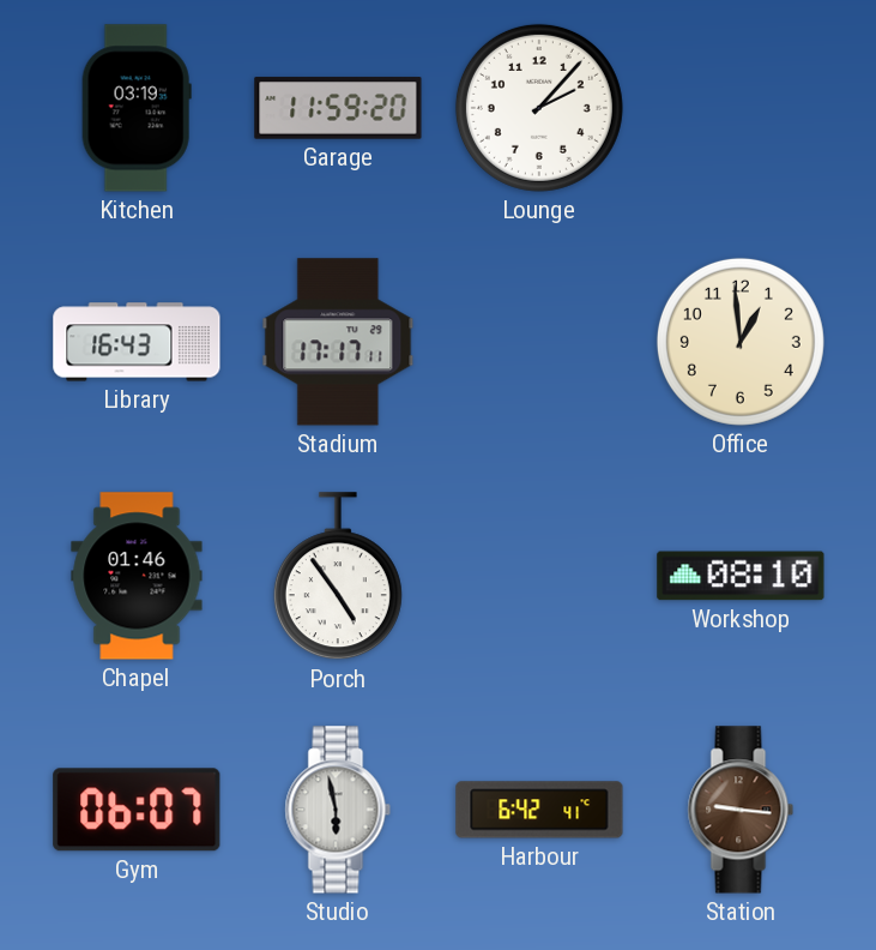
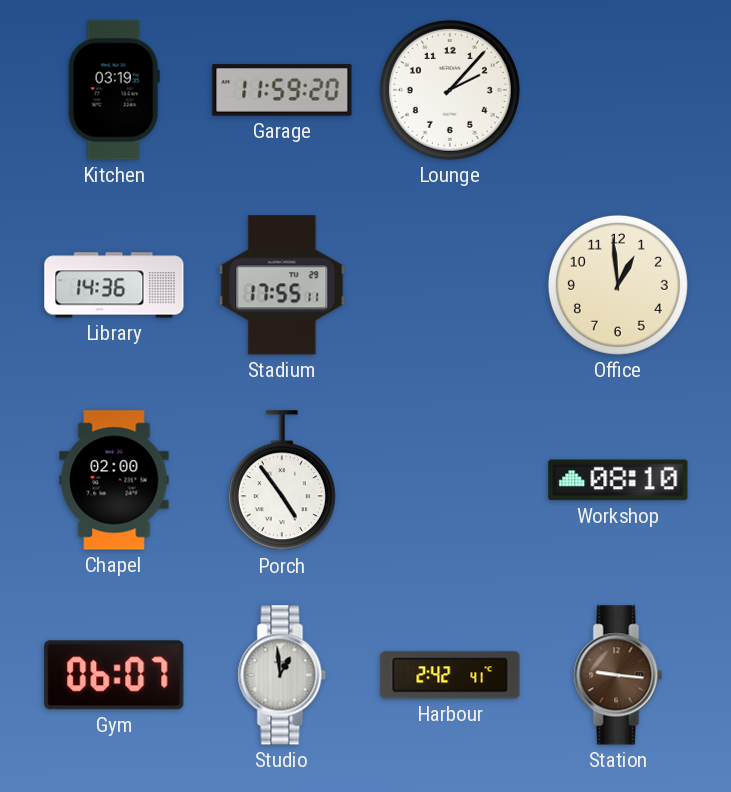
Library: 16:43 -> 14:36
Stadium: 17:17 -> 17:55
Chapel: 01:46 -> 02:00
Studio: 5:58 -> 12:59
Harbour: 6:42 -> 2:42
